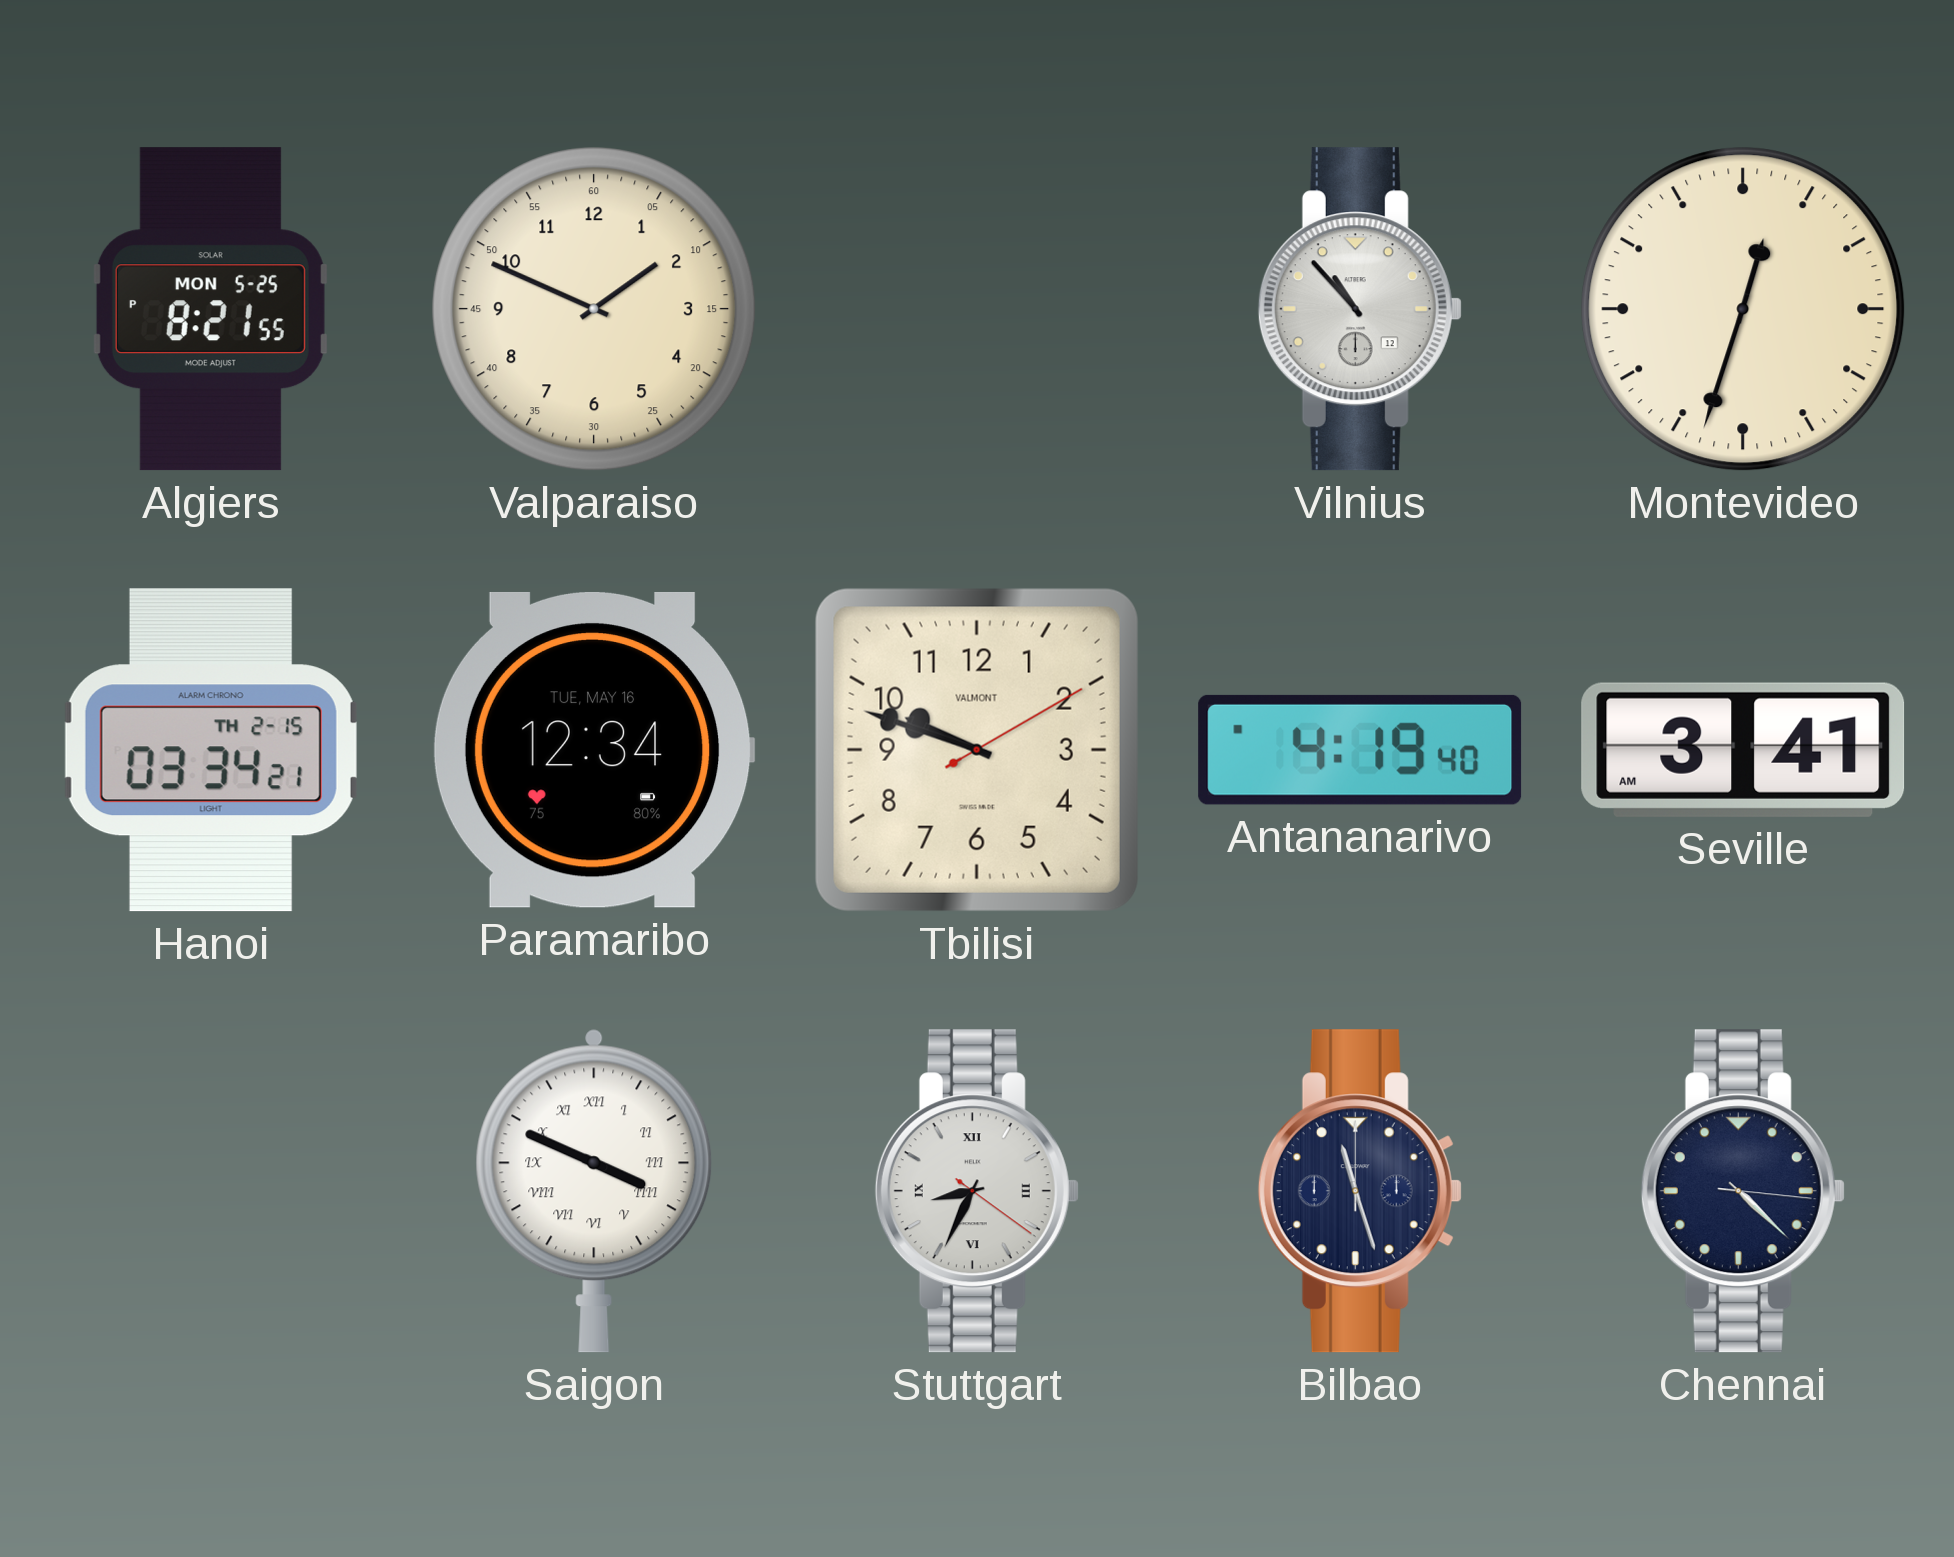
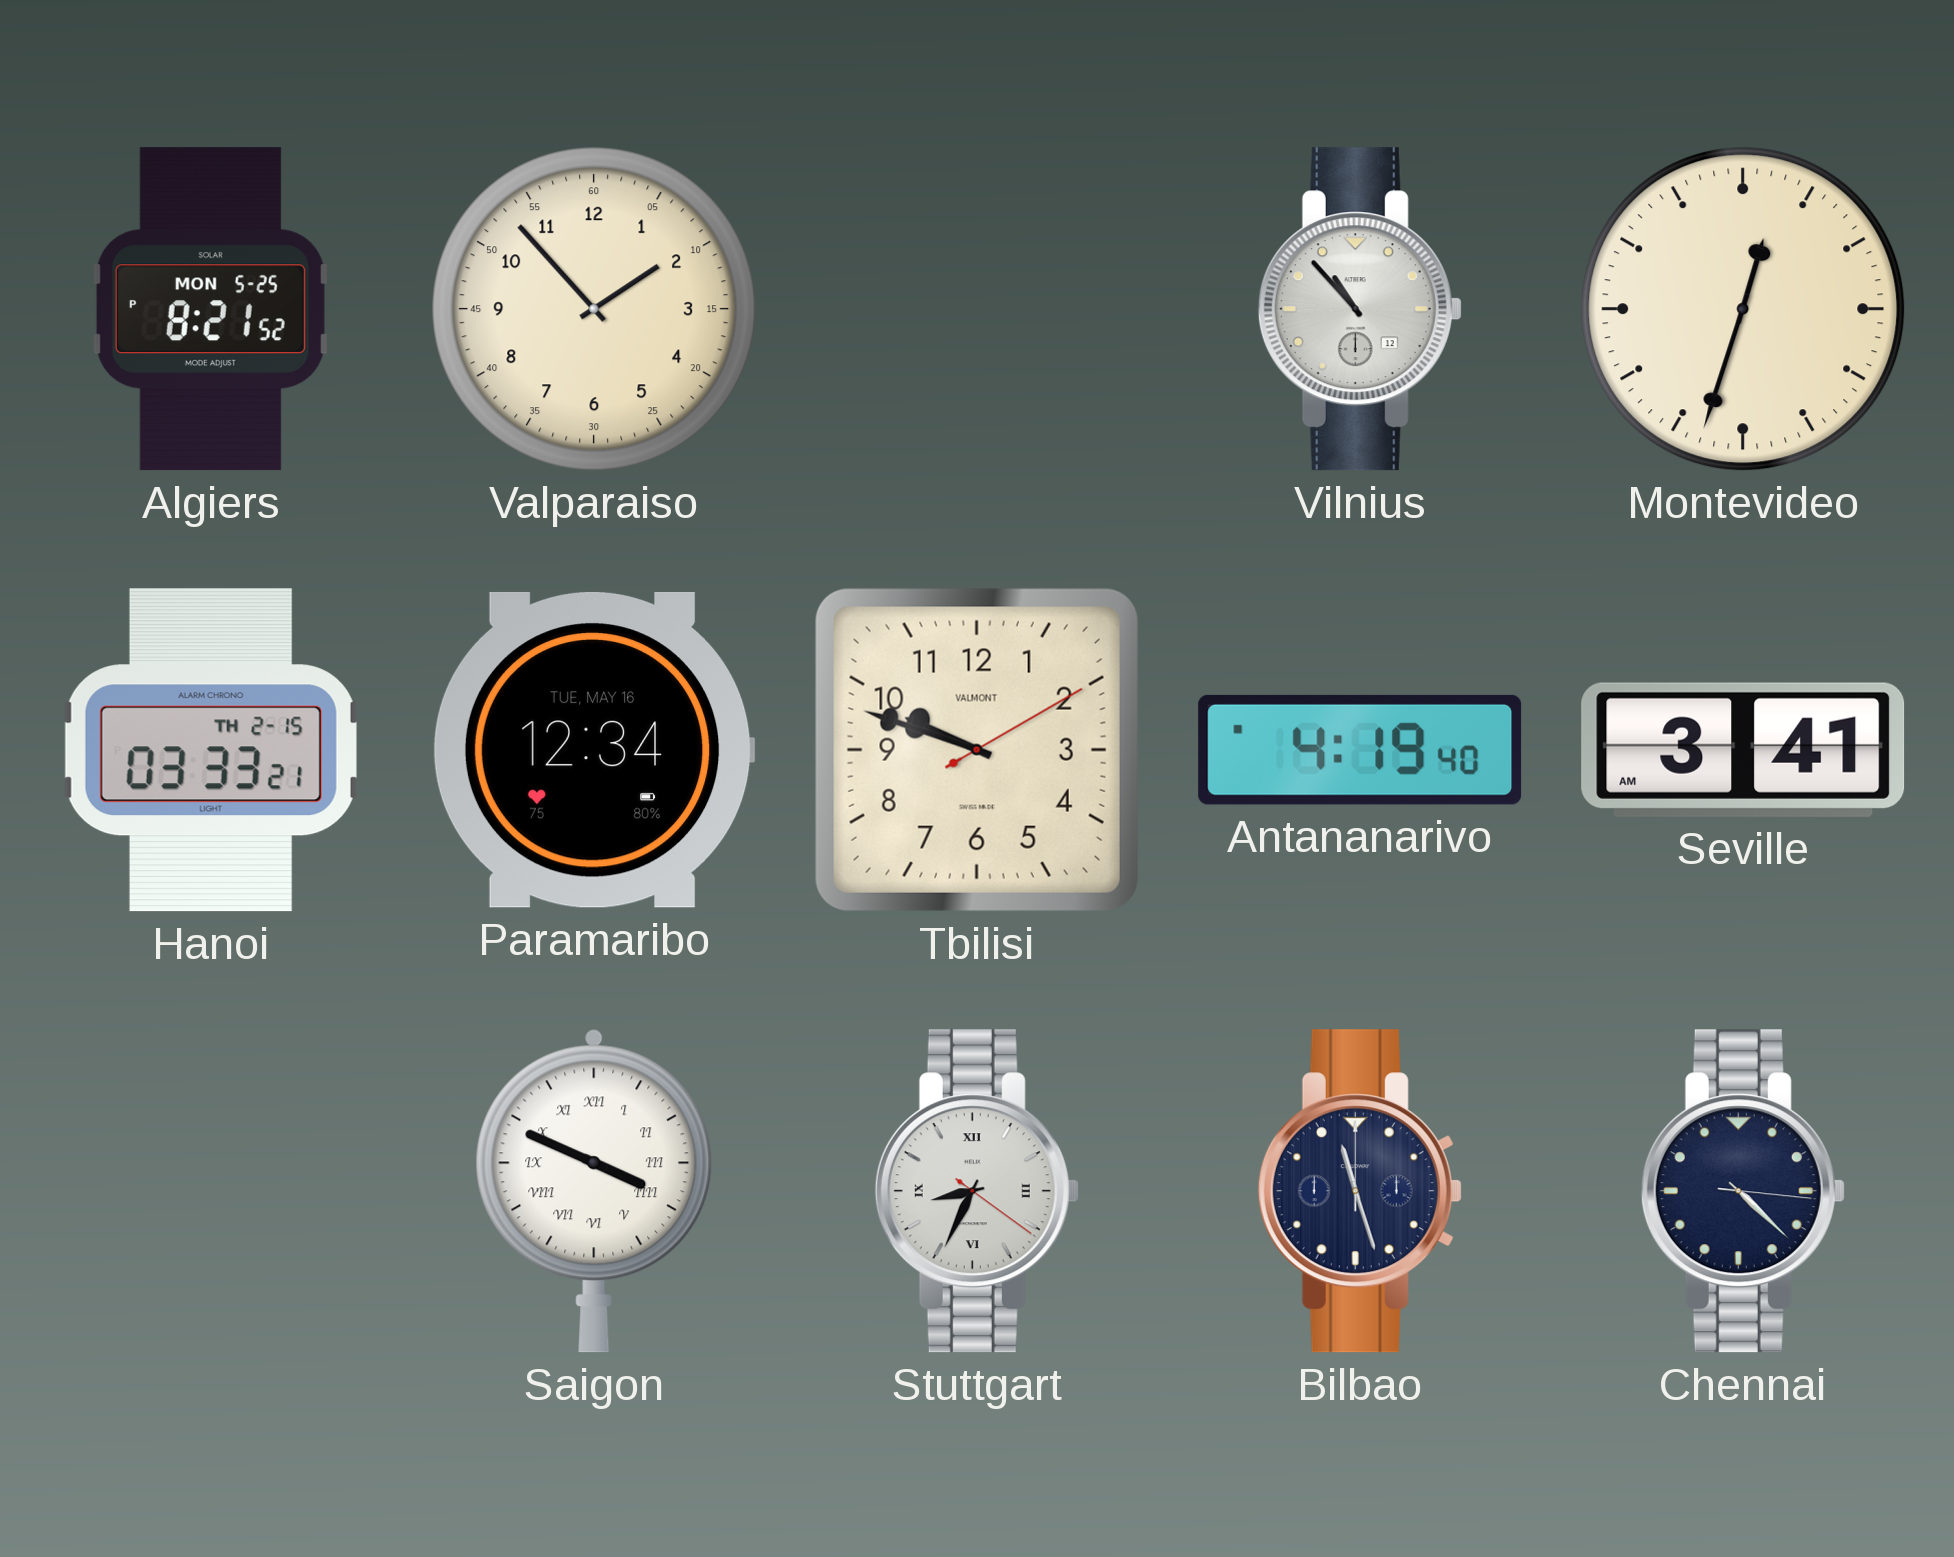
Algiers: 8:21:55 PM -> 8:21:52 PM
Valparaiso: 1:49 -> 1:53
Hanoi: 03:34 -> 03:33
